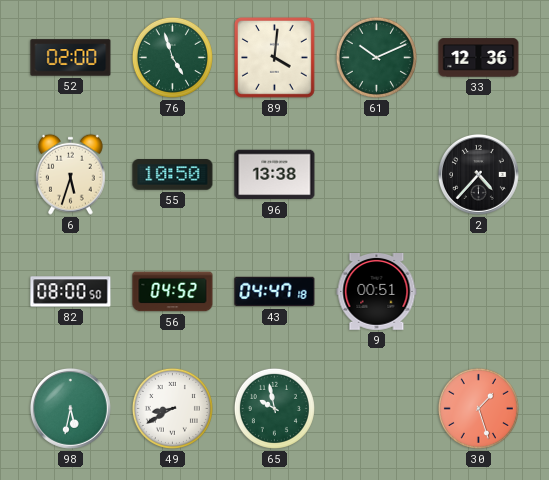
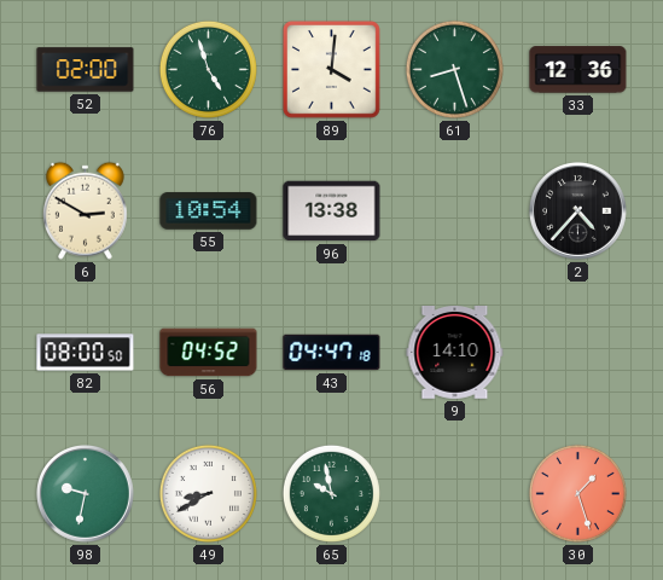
61: 10:11 -> 8:27
6: 5:33 -> 2:50
55: 10:50 -> 10:54
9: 00:51 -> 14:10
98: 5:32 -> 9:32
